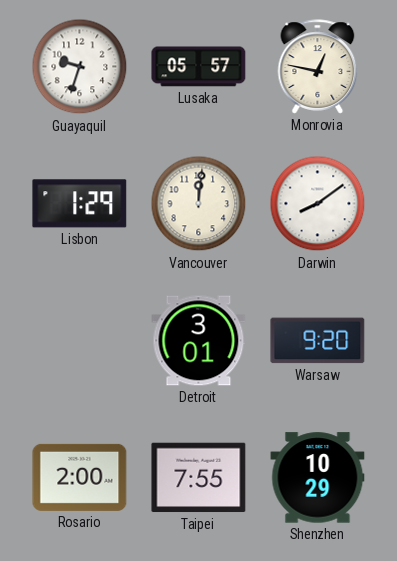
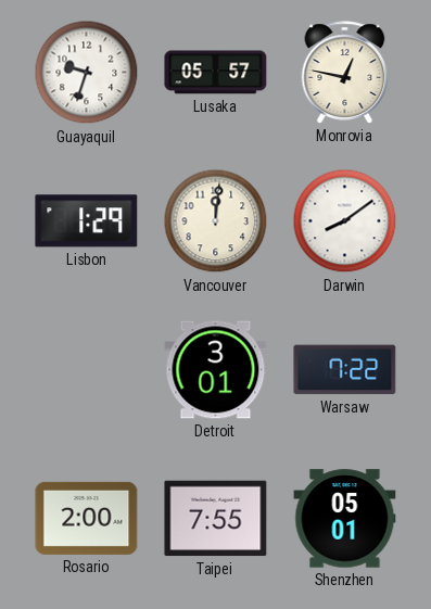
Warsaw: 9:20 -> 7:22
Shenzhen: 10:29 -> 05:01
